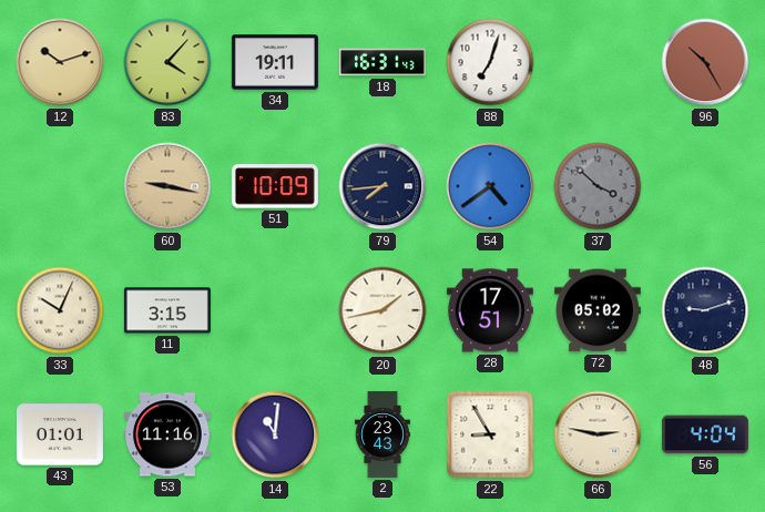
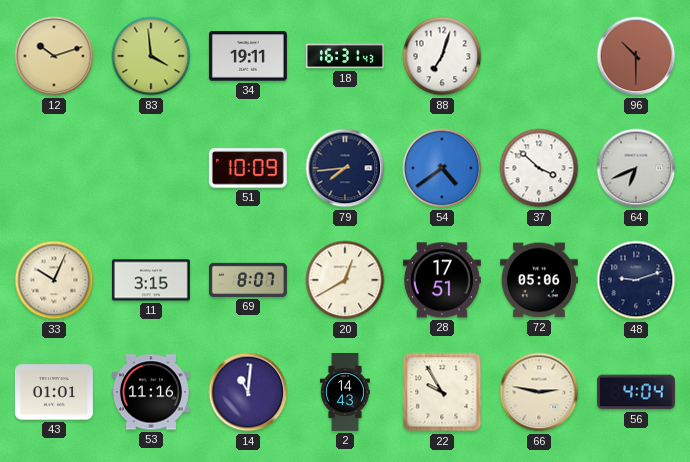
83: 4:07 -> 3:59
96: 10:25 -> 10:30
60: 9:17 -> none
37 dial: grey -> white
64: none -> 6:41
69: none -> 8:07
20: 1:43 -> 12:40
72: 05:02 -> 05:06
2: 23:43 -> 14:43
22: 8:55 -> 9:55
